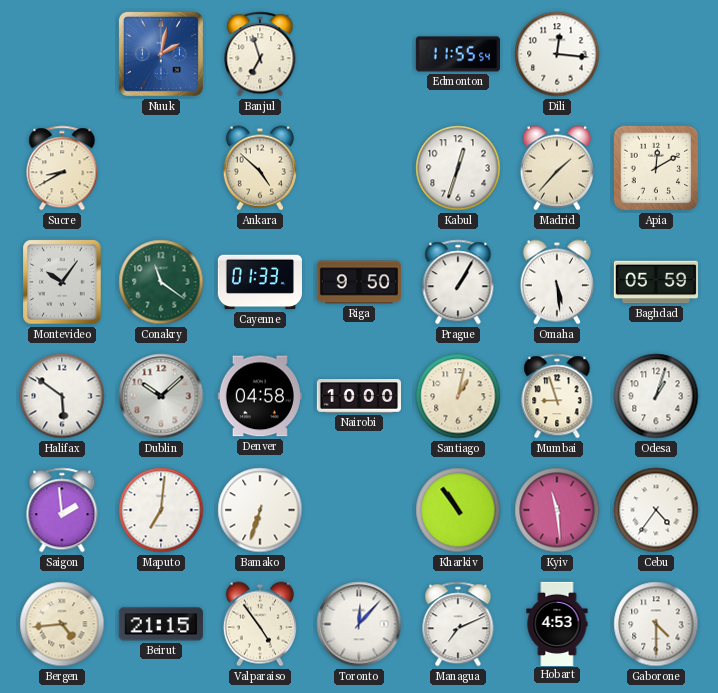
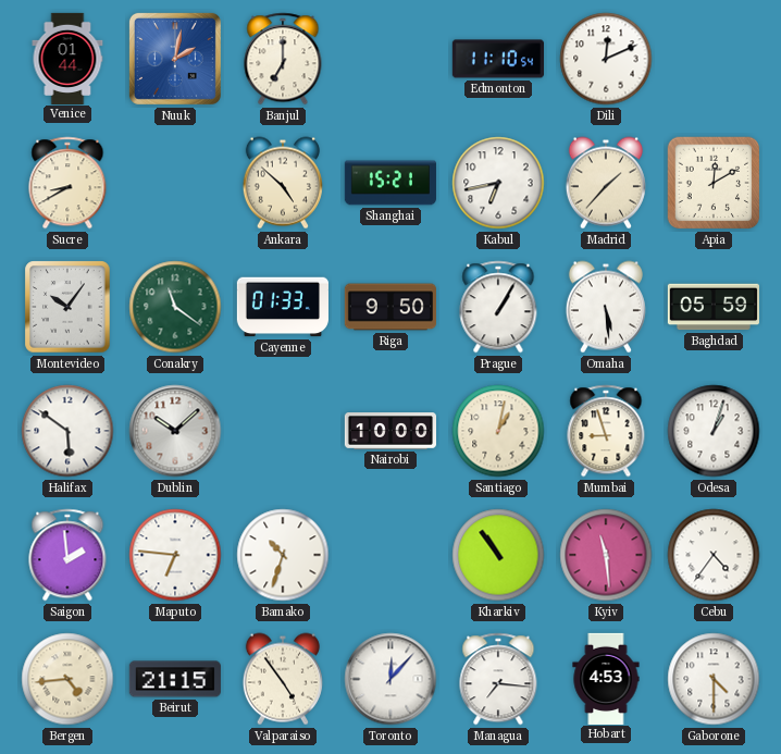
Venice: none -> 01:44
Banjul: 6:57 -> 7:00
Edmonton: 11:55 -> 11:10
Dili: 12:16 -> 12:11
Shanghai: none -> 15:21
Kabul: 12:33 -> 6:43
Denver: 04:58 -> none
Maputo: 7:01 -> 6:46
Bamako: 6:33 -> 10:33
Managua: 7:11 -> 7:16
